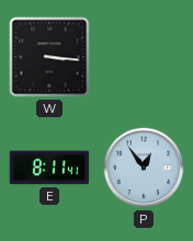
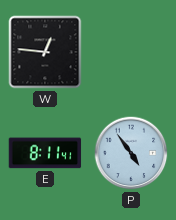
W: 3:16 -> 12:46
P: 12:54 -> 4:54
